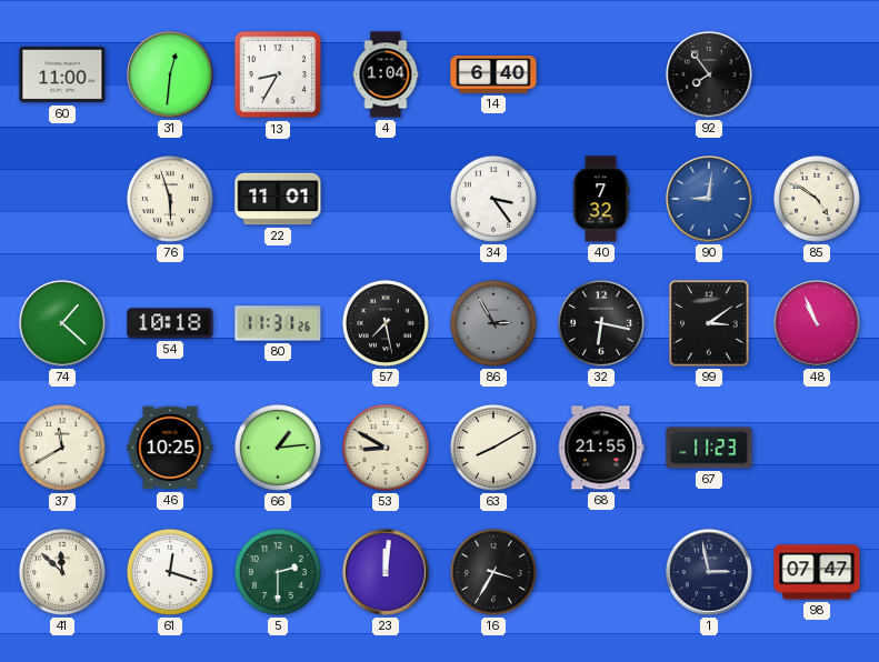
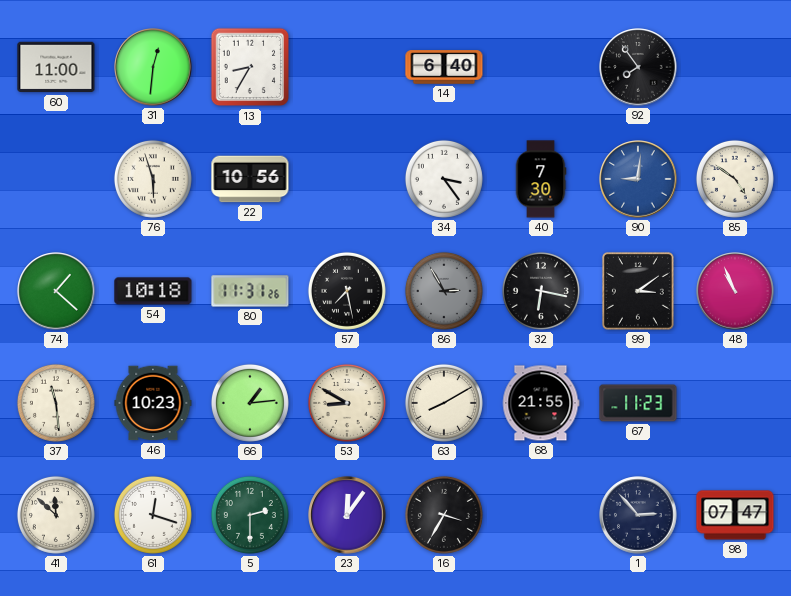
4: 1:04 -> none
22: 11:01 -> 10:56
40: 7:32 -> 7:30
37: 11:40 -> 11:29
46: 10:25 -> 10:23
23: 12:01 -> 12:06
1: 2:58 -> 2:53
